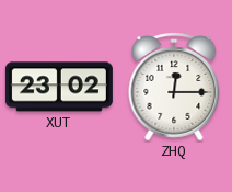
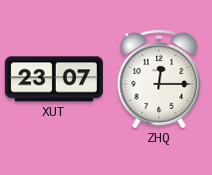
XUT: 23:02 -> 23:07
